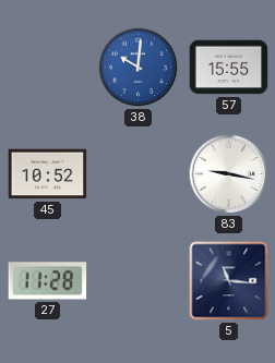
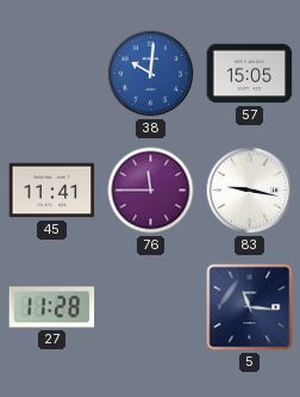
57: 15:55 -> 15:05
45: 10:52 -> 11:41
76: none -> 11:45
